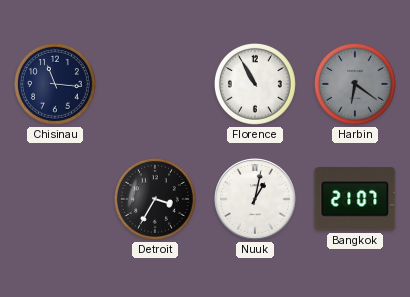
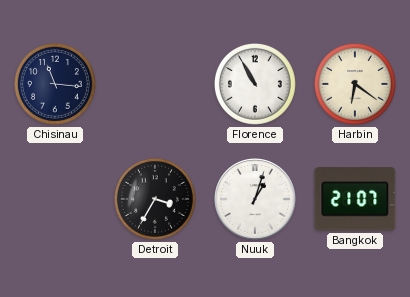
Harbin dial: grey -> cream
Nuuk: 1:02 -> 1:03
